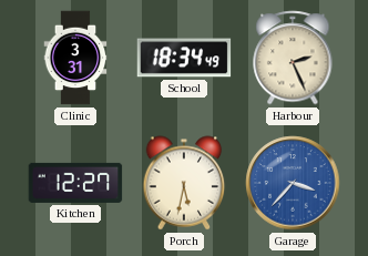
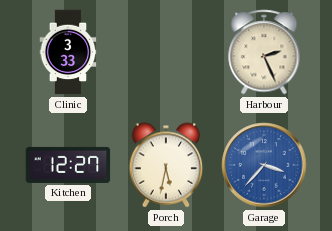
Clinic: 3:31 -> 3:33
School: 18:34 -> none
